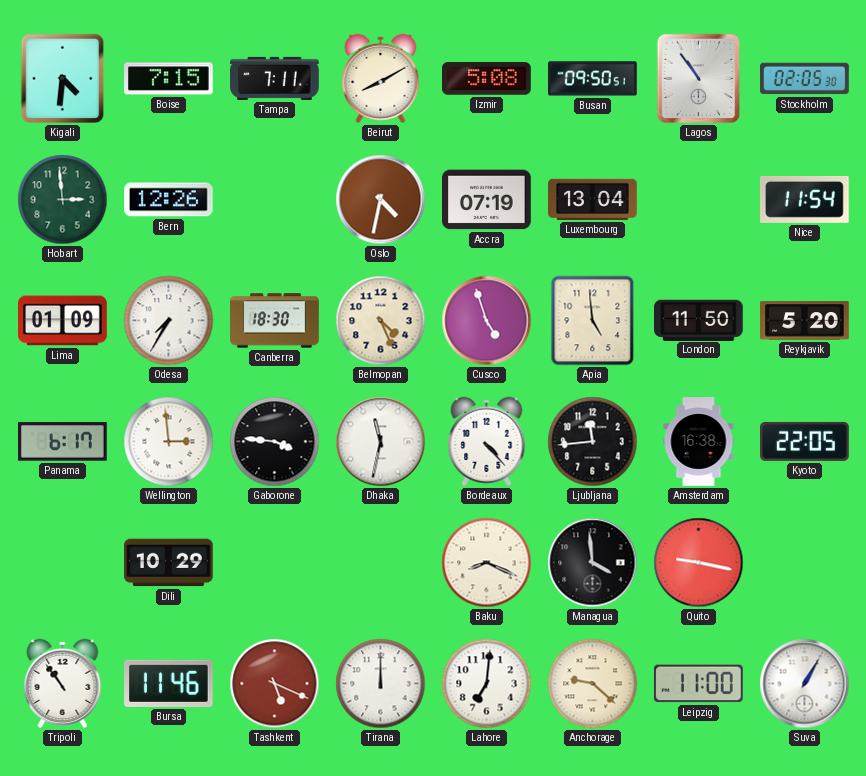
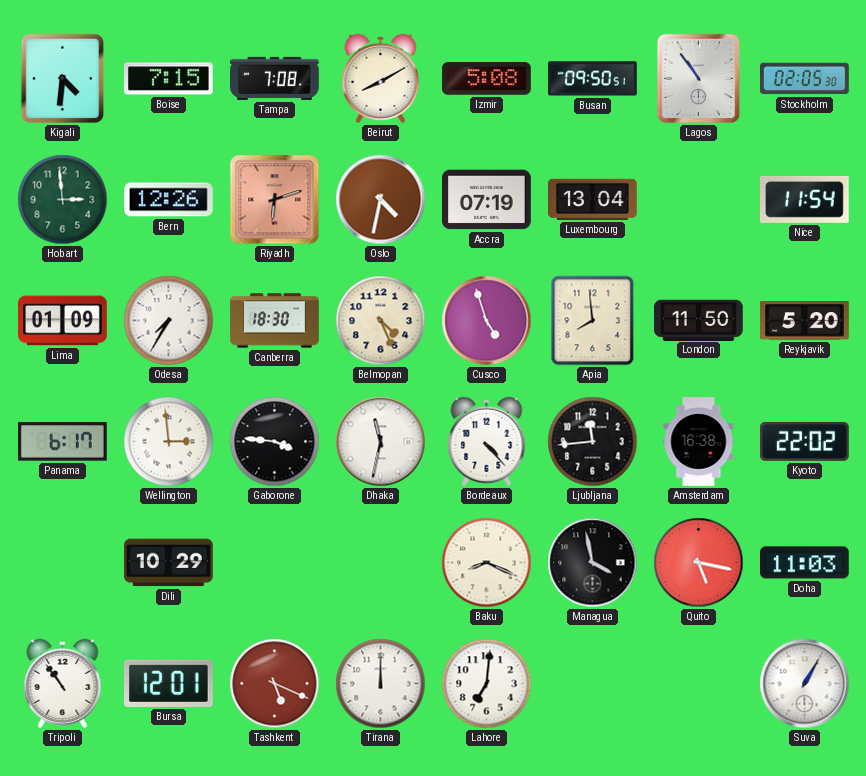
Tampa: 7:11 -> 7:08
Riyadh: none -> 6:12
Apia: 4:59 -> 7:59
Kyoto: 22:05 -> 22:02
Managua: 3:59 -> 3:58
Quito: 9:17 -> 5:17
Doha: none -> 11:03
Bursa: 11:46 -> 12:01
Anchorage: 9:22 -> none
Leipzig: 11:00 -> none
